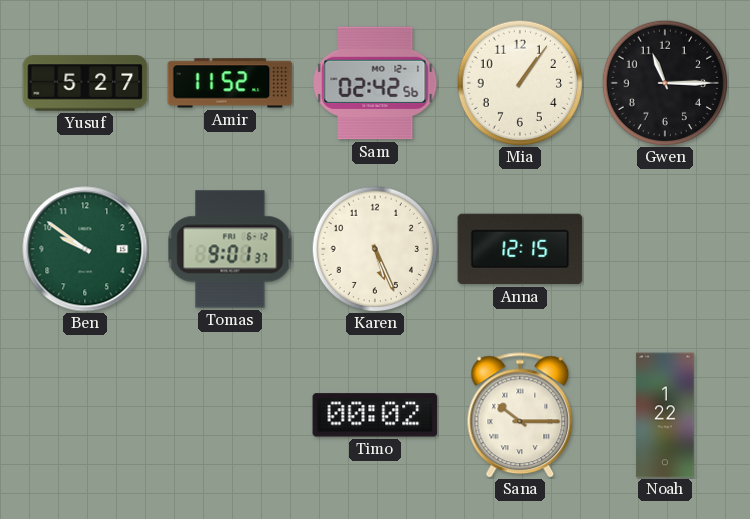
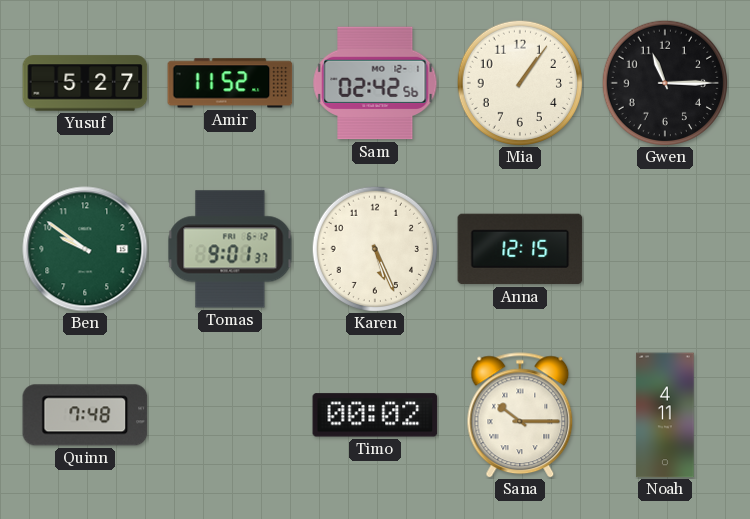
Quinn: none -> 7:48
Noah: 1:22 -> 4:11
